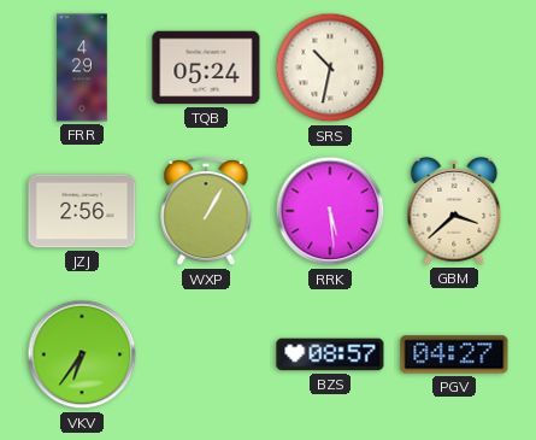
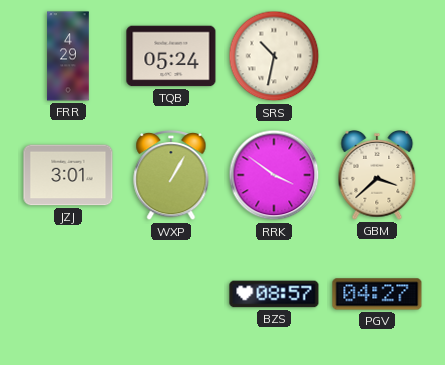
JZJ: 2:56 -> 3:01
RRK: 5:29 -> 3:51
VKV: 6:36 -> none
